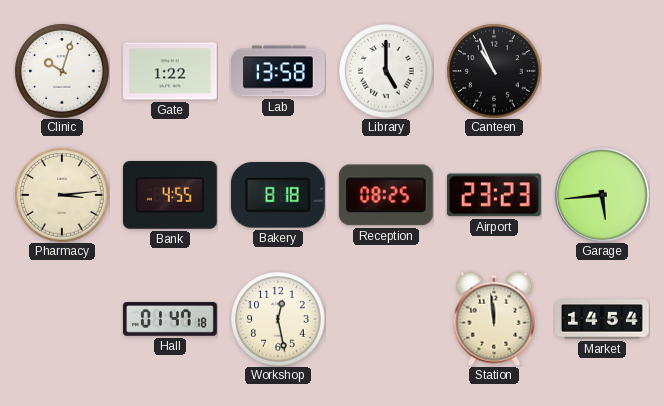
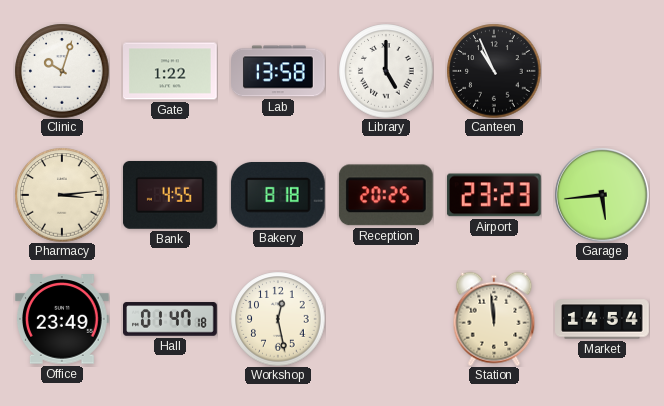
Reception: 08:25 -> 20:25
Office: none -> 23:49
